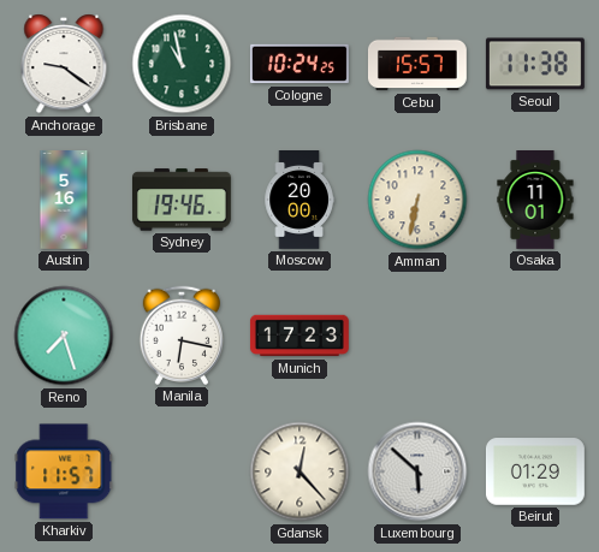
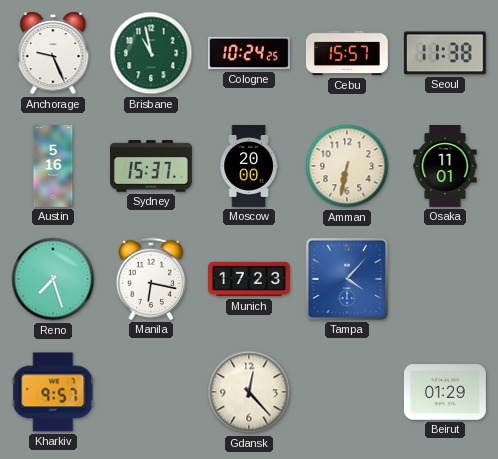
Anchorage: 9:21 -> 9:26
Sydney: 19:46 -> 15:37
Tampa: none -> 4:07
Kharkiv: 11:57 -> 9:57
Luxembourg: 5:52 -> none
